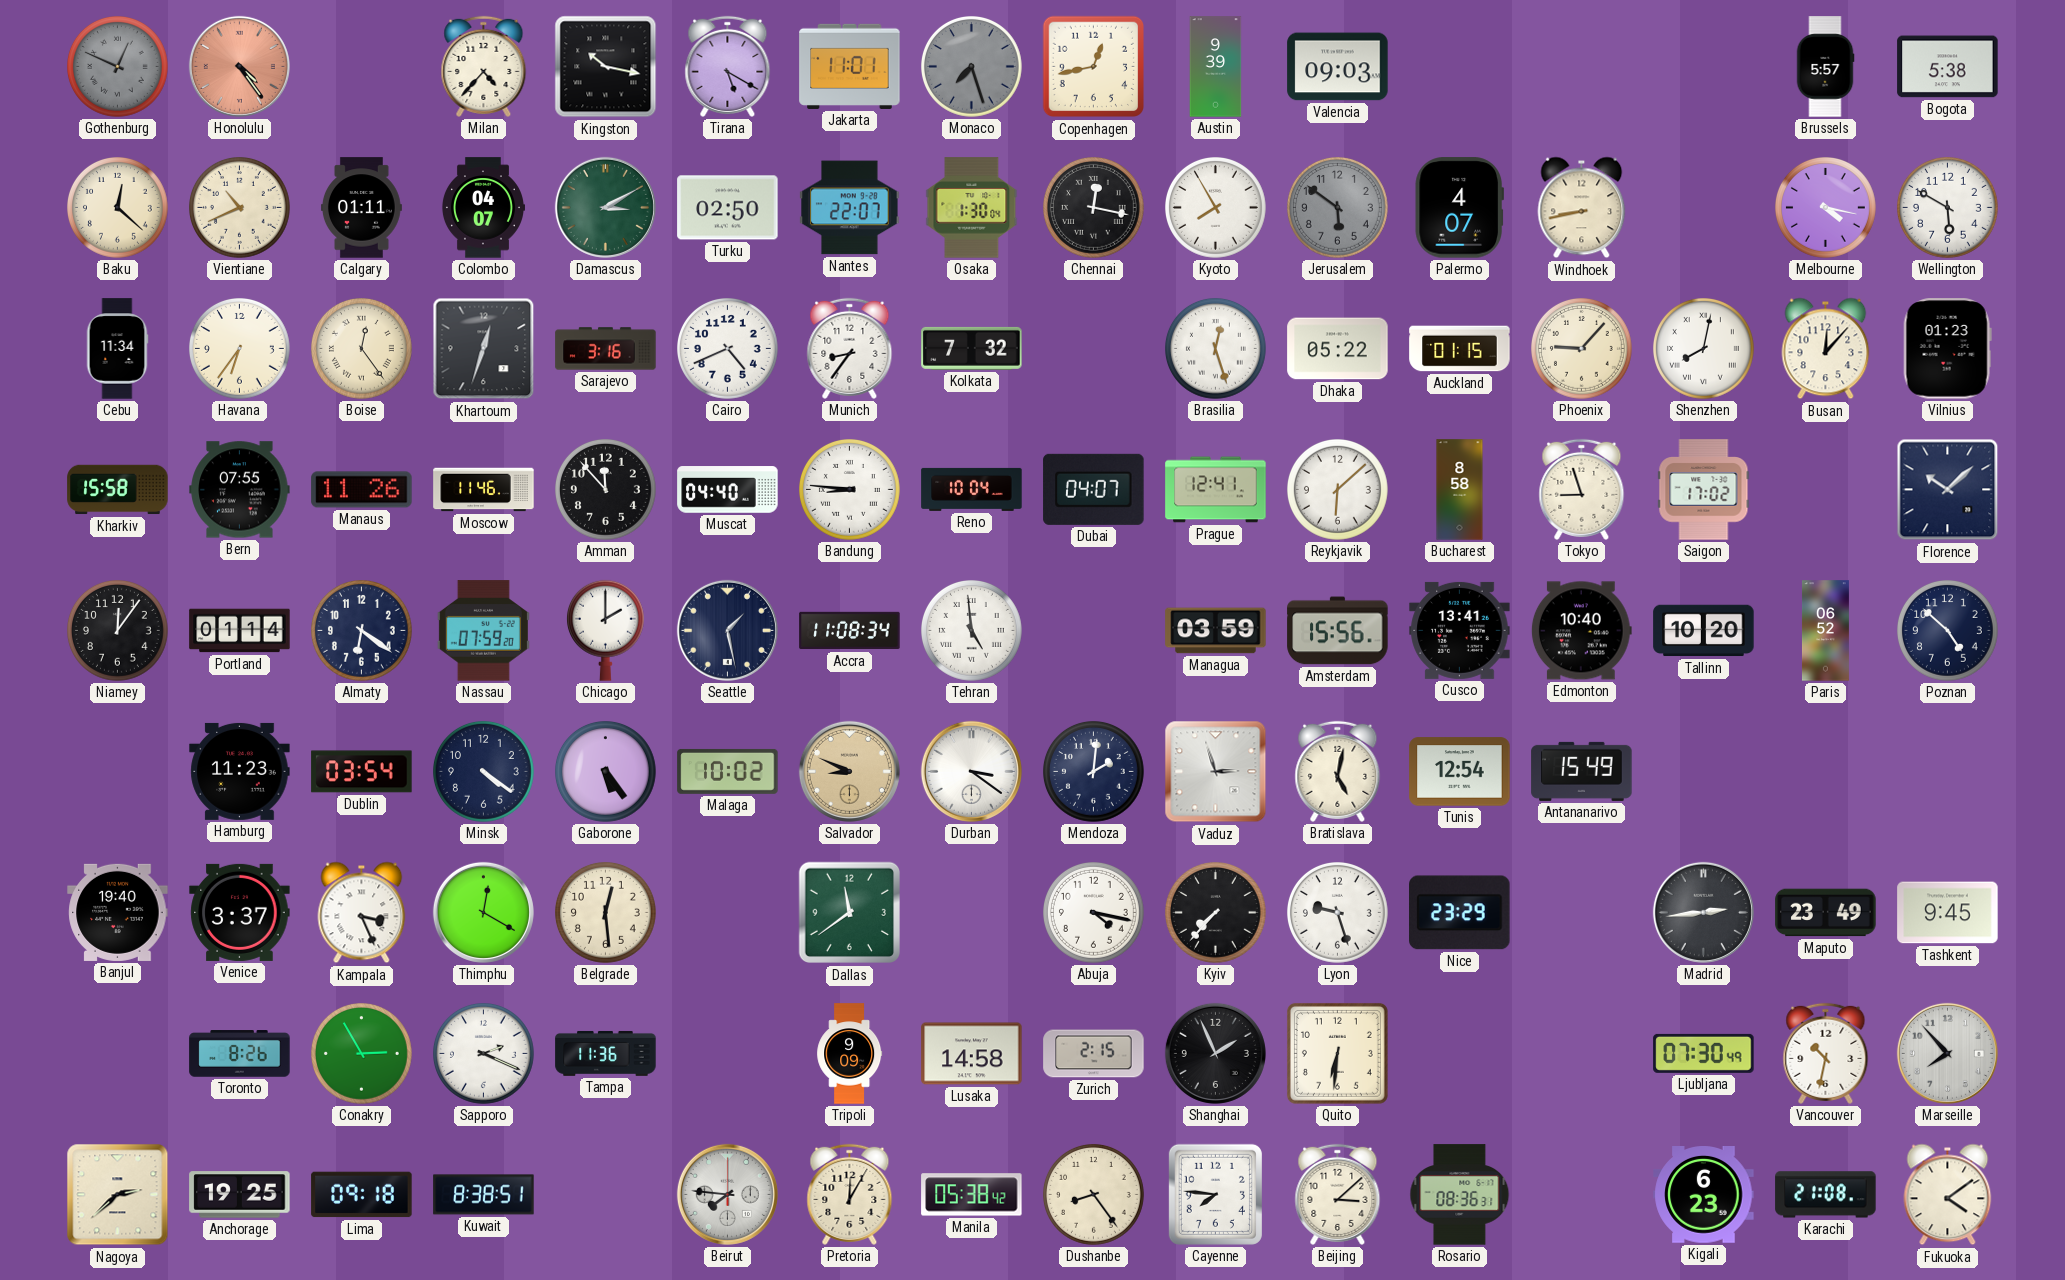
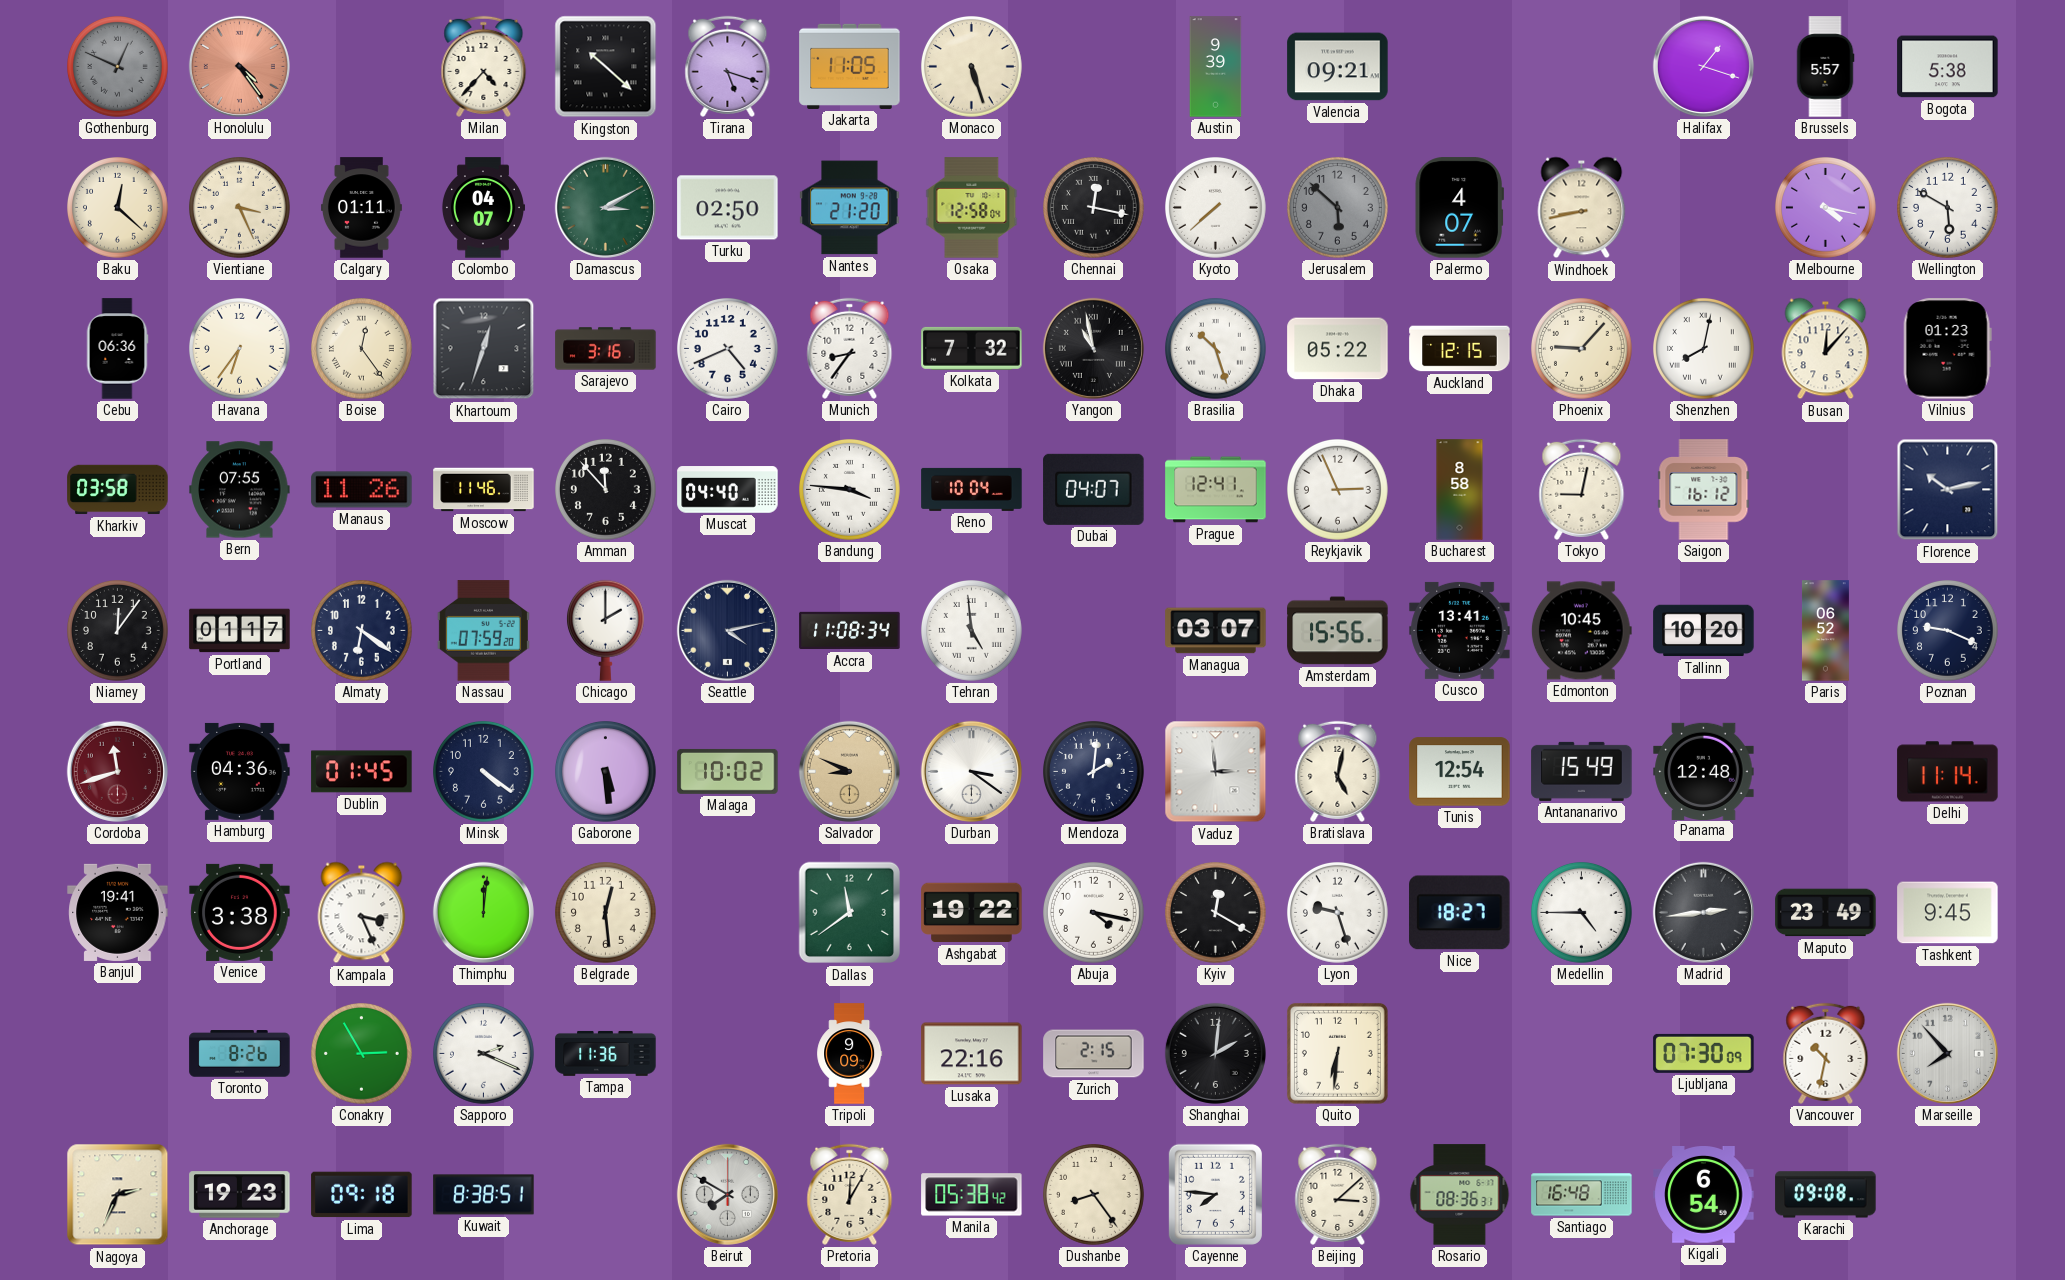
Kingston: 10:17 -> 10:22
Tirana: 5:20 -> 5:18
Jakarta: 11:01 -> 11:05
Monaco: 7:27 -> 5:27
Monaco dial: grey -> cream
Copenhagen: 12:43 -> none
Valencia: 09:03 -> 09:21
Halifax: none -> 1:18
Vientiane: 10:41 -> 3:26
Nantes: 22:07 -> 21:20
Osaka: 1:30 -> 12:58
Kyoto: 7:55 -> 7:38
Jerusalem: 5:51 -> 5:52
Cebu: 11:34 -> 06:36
Yangon: none -> 10:58
Brasilia: 12:27 -> 10:27
Auckland: 01:15 -> 12:15
Kharkiv: 15:58 -> 03:58
Bandung: 8:46 -> 3:46
Reykjavik: 6:08 -> 2:56
Tokyo: 8:57 -> 9:02
Saigon: 17:02 -> 16:12
Florence: 10:08 -> 10:13
Portland: 01:14 -> 01:17
Seattle: 1:28 -> 4:13
Managua: 03:59 -> 03:07
Edmonton: 10:40 -> 10:45
Poznan: 4:52 -> 9:19
Cordoba: none -> 11:42
Hamburg: 11:23 -> 04:36
Dublin: 03:54 -> 01:45
Gaborone: 5:24 -> 5:29
Vaduz: 2:57 -> 2:59
Panama: none -> 12:48
Delhi: none -> 11:14
Banjul: 19:40 -> 19:41
Venice: 3:37 -> 3:38
Thimphu: 12:20 -> 12:01
Ashgabat: none -> 19:22
Kyiv: 7:37 -> 12:20
Nice: 23:29 -> 18:27
Medellin: none -> 4:45
Lusaka: 14:58 -> 22:16
Shanghai: 1:56 -> 2:01
Ljubljana: 07:30:49 -> 07:30:09
Nagoya: 2:38 -> 2:34
Anchorage: 19:25 -> 19:23
Beirut: 7:46 -> 7:50
Santiago: none -> 16:48
Kigali: 6:23 -> 6:54
Karachi: 21:08 -> 09:08
Fukuoka: 4:09 -> none
